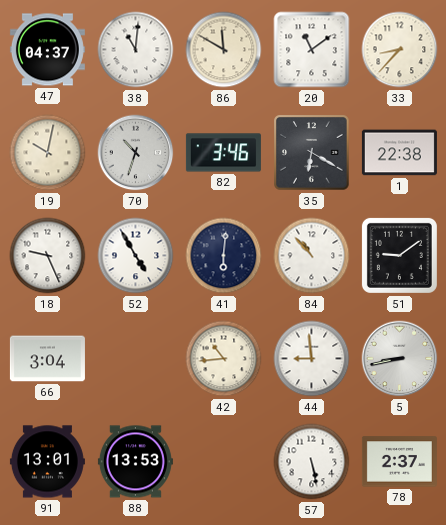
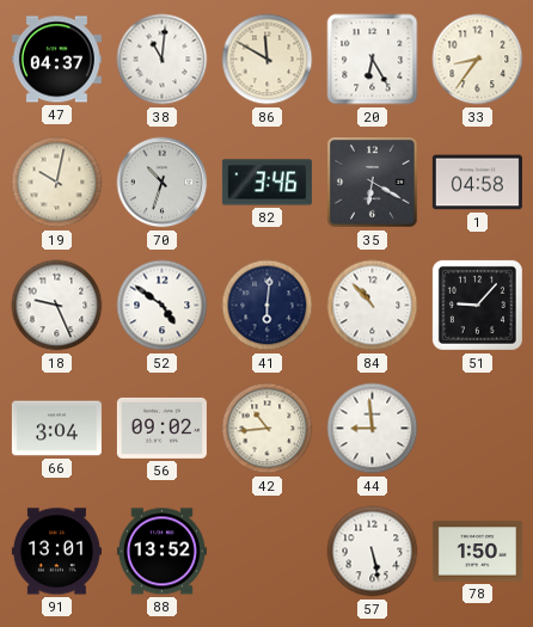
20: 11:09 -> 6:25
33: 8:37 -> 8:36
1: 22:38 -> 04:58
52: 4:55 -> 4:51
51: 9:09 -> 9:07
56: none -> 09:02
5: 8:43 -> none
88: 13:53 -> 13:52
78: 2:37 -> 1:50
